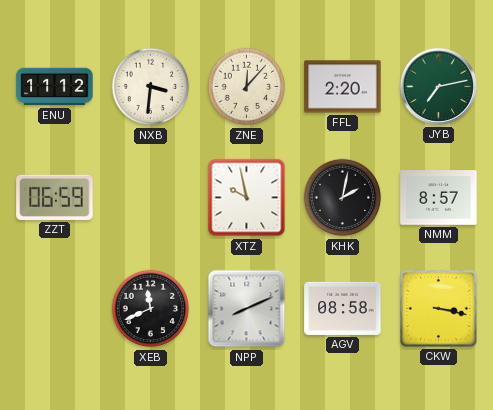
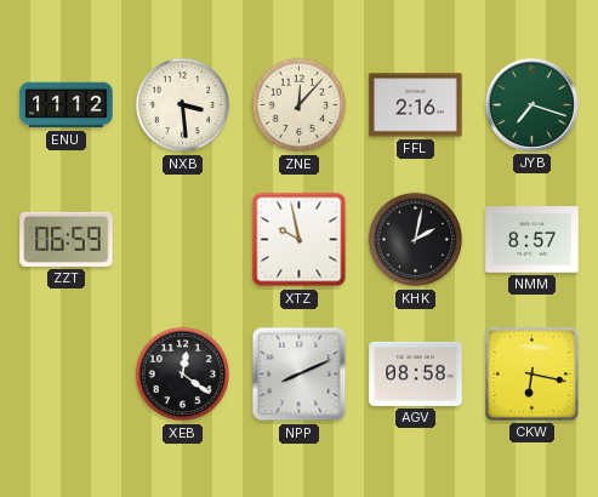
NXB: 3:31 -> 3:29
FFL: 2:20 -> 2:16
JYB: 7:13 -> 7:18
XEB: 11:41 -> 12:21
CKW: 3:17 -> 6:17
